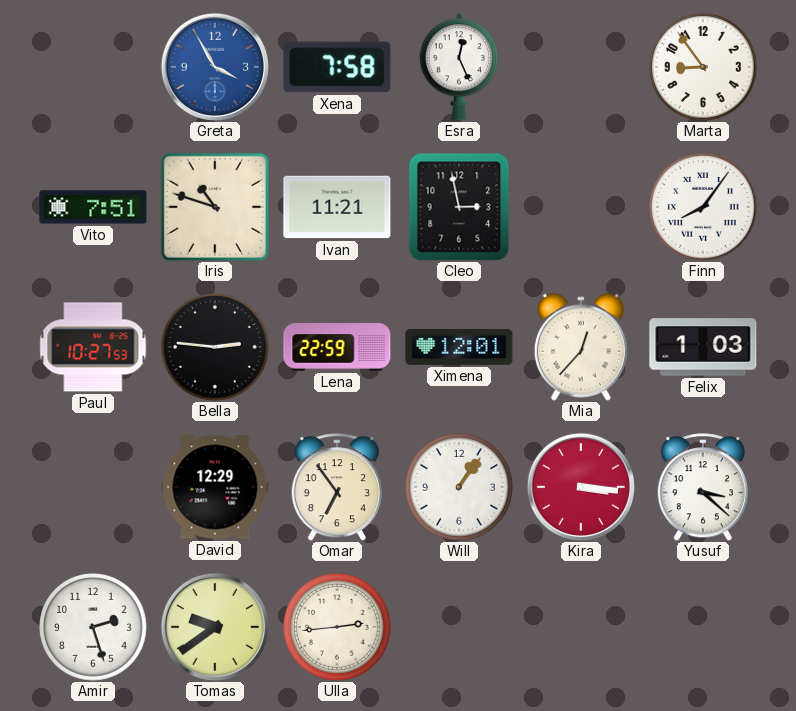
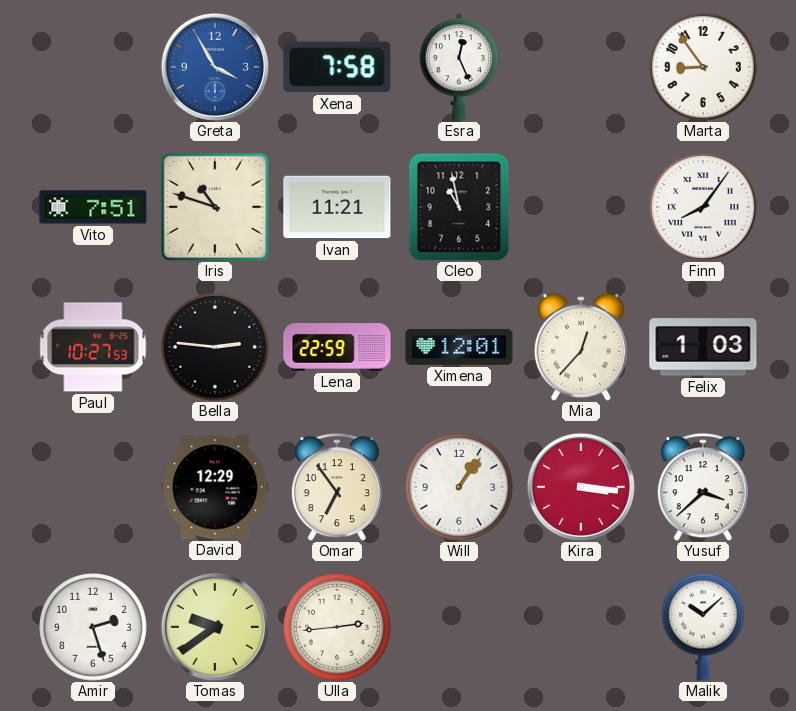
Cleo: 2:58 -> 10:58
Yusuf: 3:22 -> 3:38
Malik: none -> 10:08
